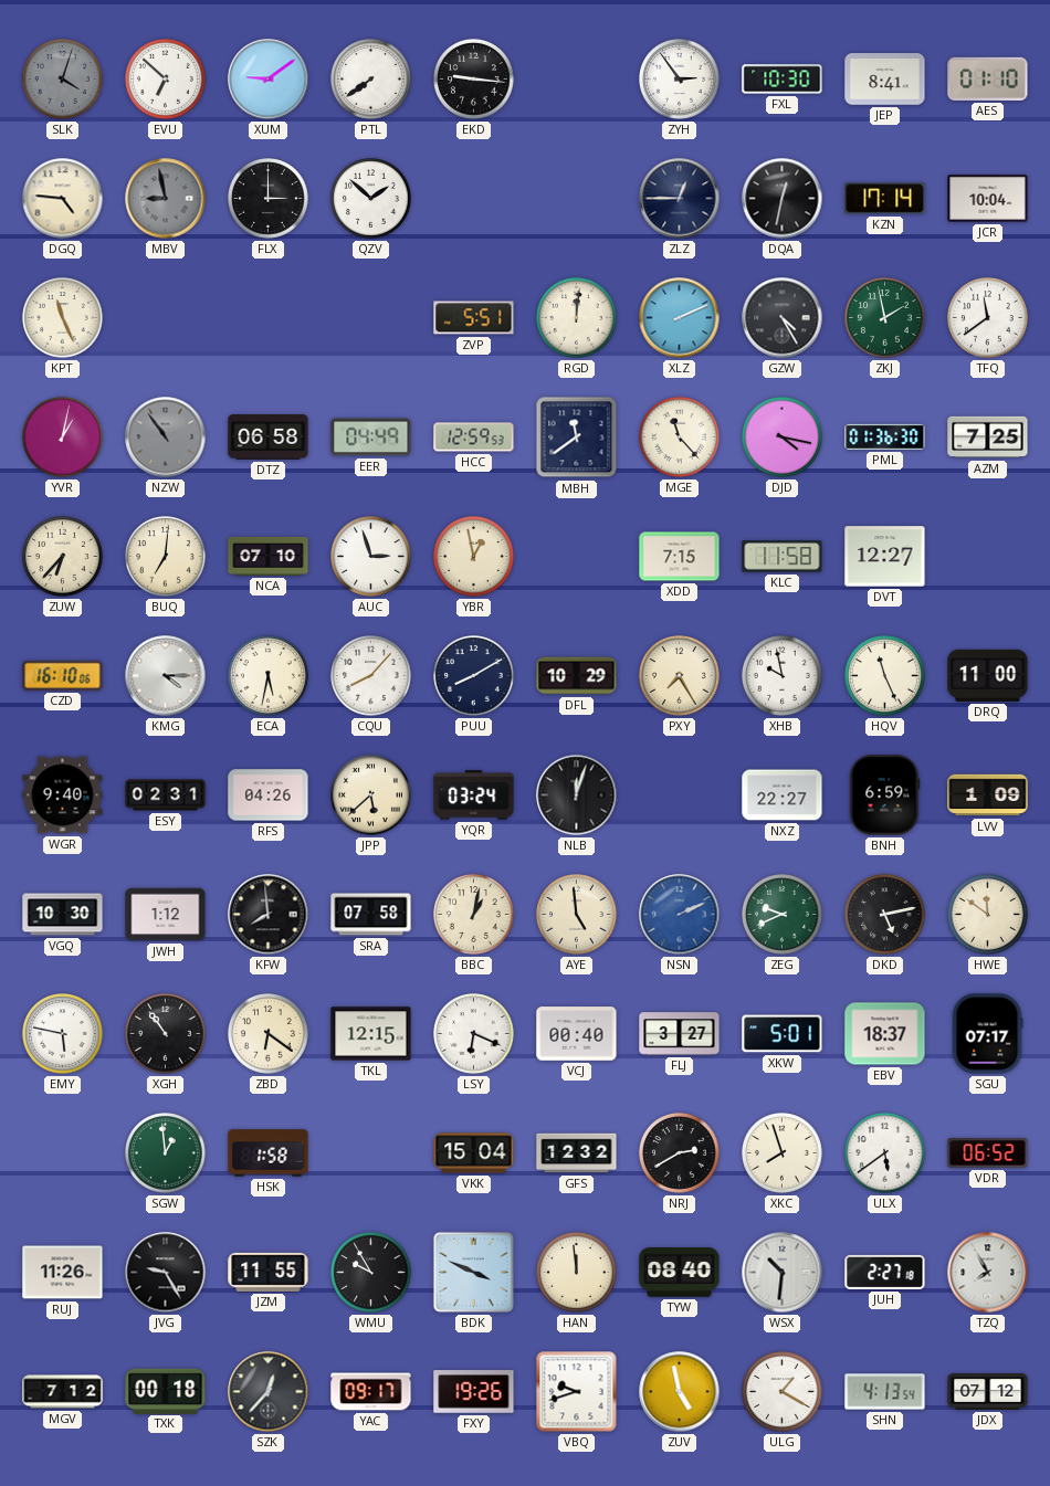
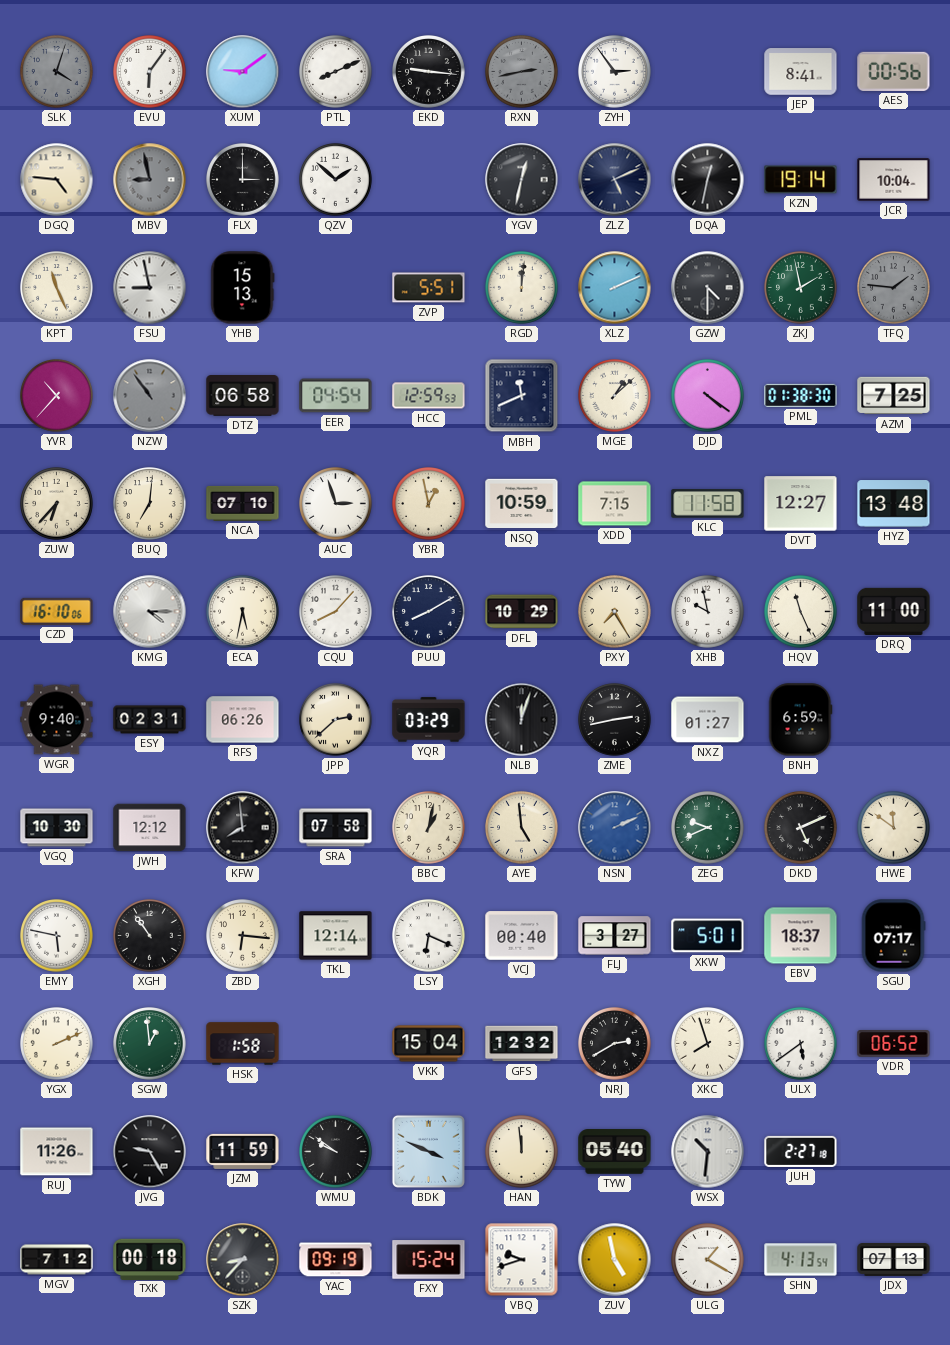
EVU: 6:52 -> 6:06
PTL: 7:39 -> 8:11
RXN: none -> 2:43
FXL: 10:30 -> none
AES: 01:10 -> 00:56
YGV: none -> 12:32
ZLZ: 12:45 -> 5:11
KZN: 17:14 -> 19:14
FSU: none -> 8:58
YHB: none -> 15:13
GZW: 4:25 -> 4:30
TFQ: 11:39 -> 1:46
TFQ dial: white -> grey
YVR: 1:02 -> 10:37
EER: 04:49 -> 04:54
MBH: 11:39 -> 11:41
MGE: 11:23 -> 1:08
DJD: 4:17 -> 4:21
PML: 01:36 -> 01:38
NSQ: none -> 10:59
HYZ: none -> 13:48
RFS: 04:26 -> 06:26
JPP: 5:38 -> 2:38
YQR: 03:24 -> 03:29
ZME: none -> 2:43
NXZ: 22:27 -> 01:27
LVV: 1:09 -> none
JWH: 1:12 -> 12:12
DKD: 5:13 -> 5:11
ZBD: 6:21 -> 6:16
TKL: 12:15 -> 12:14
YGX: none -> 2:11
JZM: 11:55 -> 11:59
WMU: 9:55 -> 9:51
TYW: 08:40 -> 05:40
TZQ: 7:55 -> none
SZK: 12:37 -> 8:37
YAC: 09:17 -> 09:19
FXY: 19:26 -> 15:24
JDX: 07:12 -> 07:13
